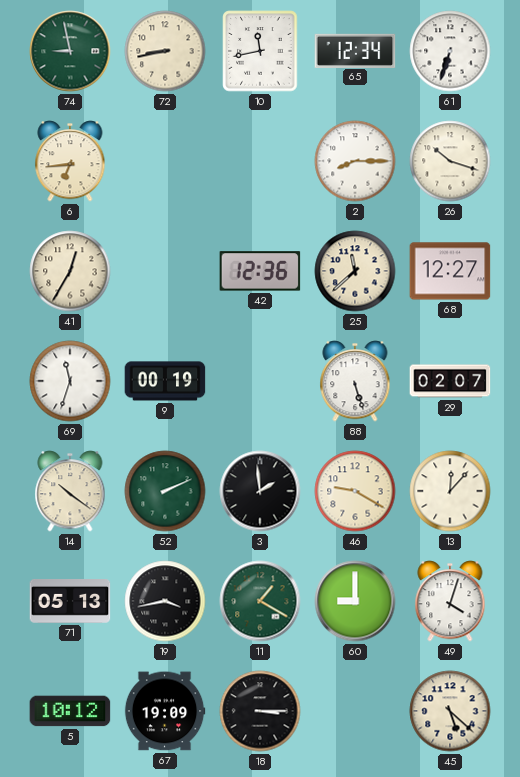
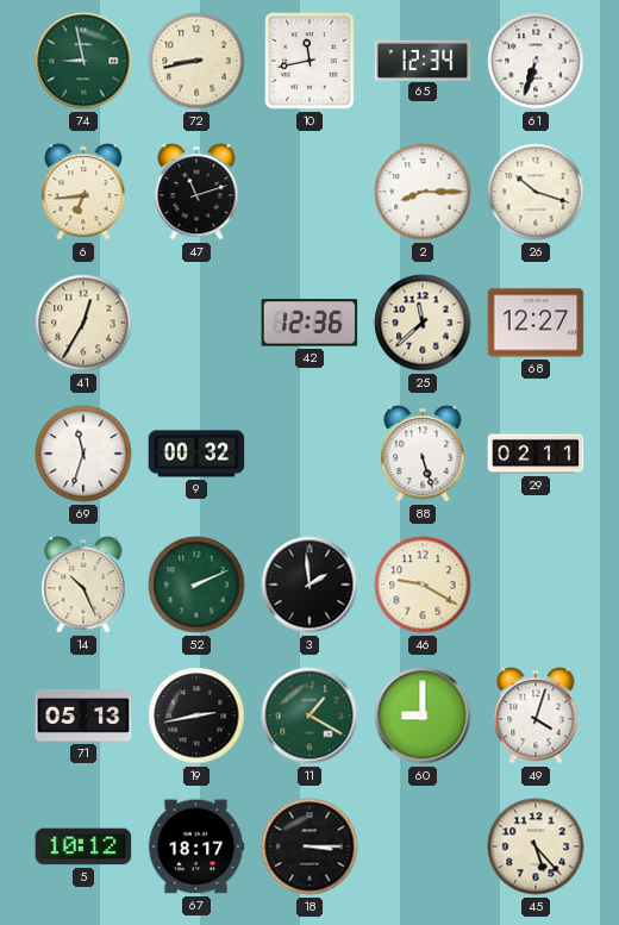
47: none -> 11:12
9: 00:19 -> 00:32
29: 02:07 -> 02:11
14: 10:21 -> 10:26
13: 12:07 -> none
19: 3:43 -> 2:43
67: 19:09 -> 18:17
45: 5:22 -> 5:23
